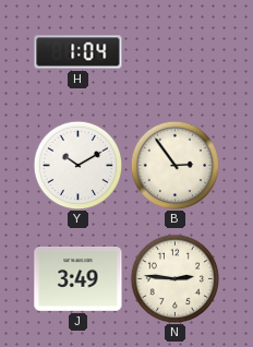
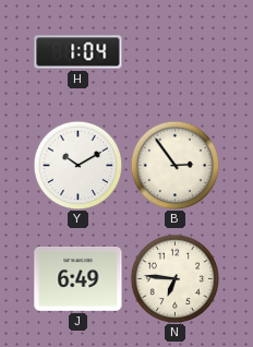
J: 3:49 -> 6:49
N: 2:46 -> 6:46
